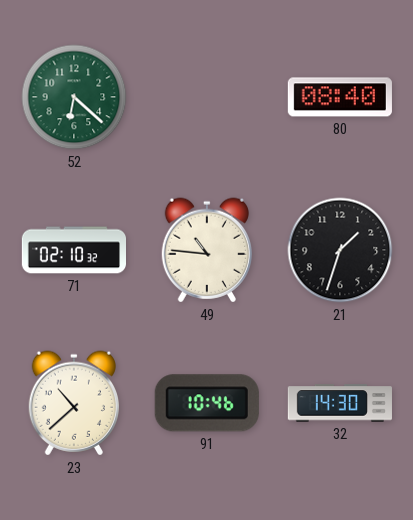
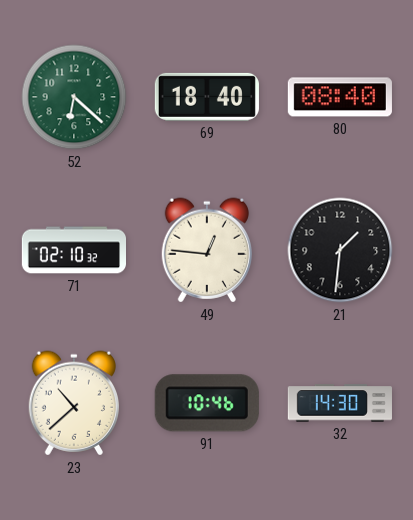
69: none -> 18:40
49: 10:46 -> 12:46
21: 1:33 -> 1:31
